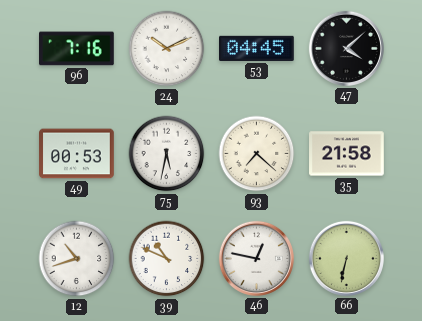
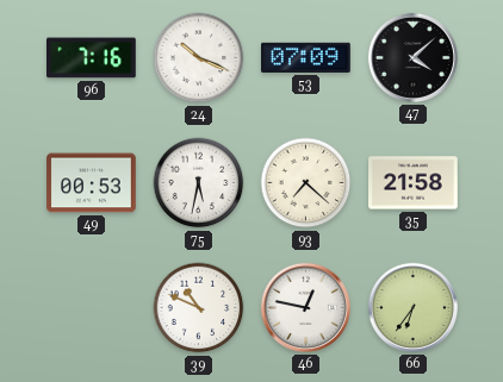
24: 10:11 -> 10:19
53: 04:45 -> 07:09
12: 10:42 -> none
66: 6:32 -> 6:36
